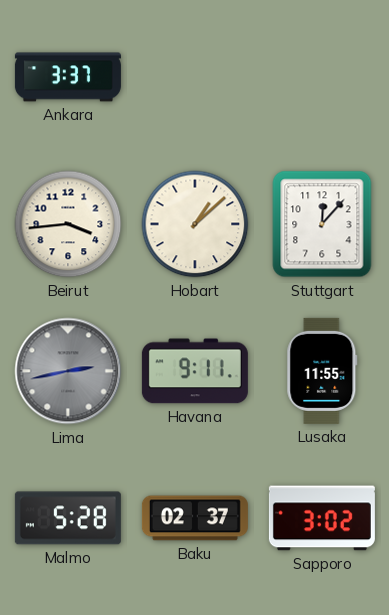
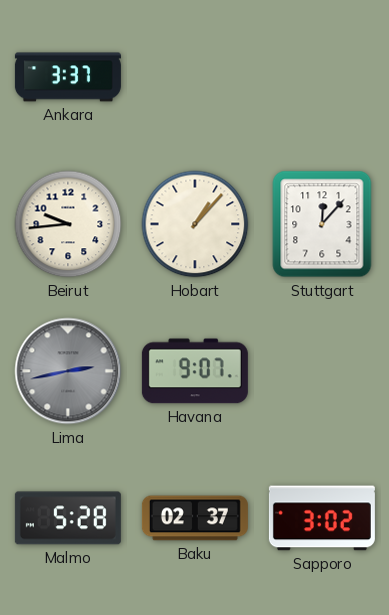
Beirut: 3:44 -> 9:44
Hobart: 1:08 -> 1:07
Havana: 9:11 -> 9:07
Lusaka: 11:55 -> none
